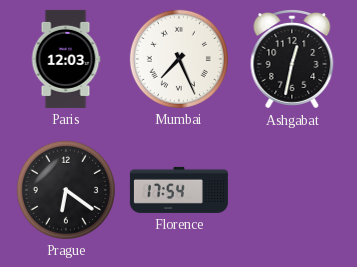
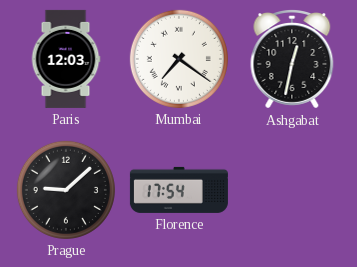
Mumbai: 7:26 -> 7:21
Prague: 6:21 -> 9:08
